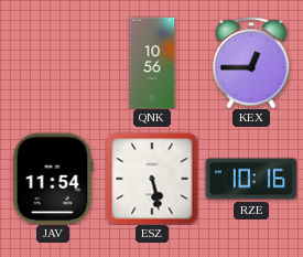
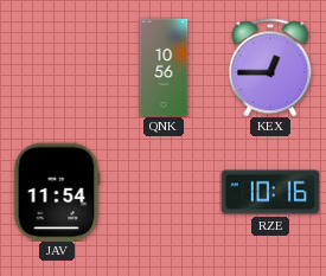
ESZ: 5:28 -> none
